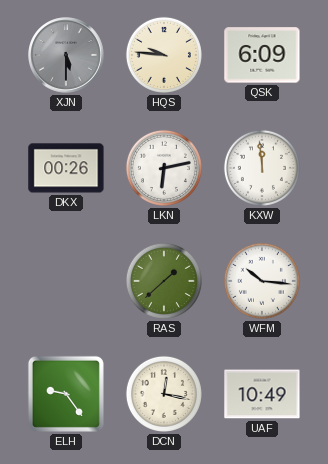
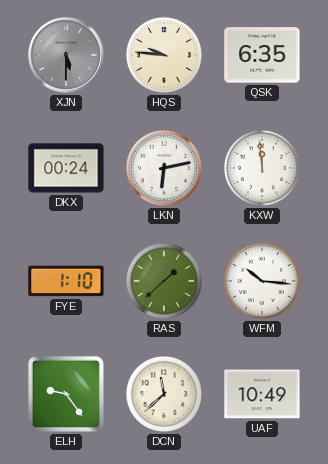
QSK: 6:09 -> 6:35
DKX: 00:26 -> 00:24
FYE: none -> 1:10
DCN: 12:17 -> 11:38
